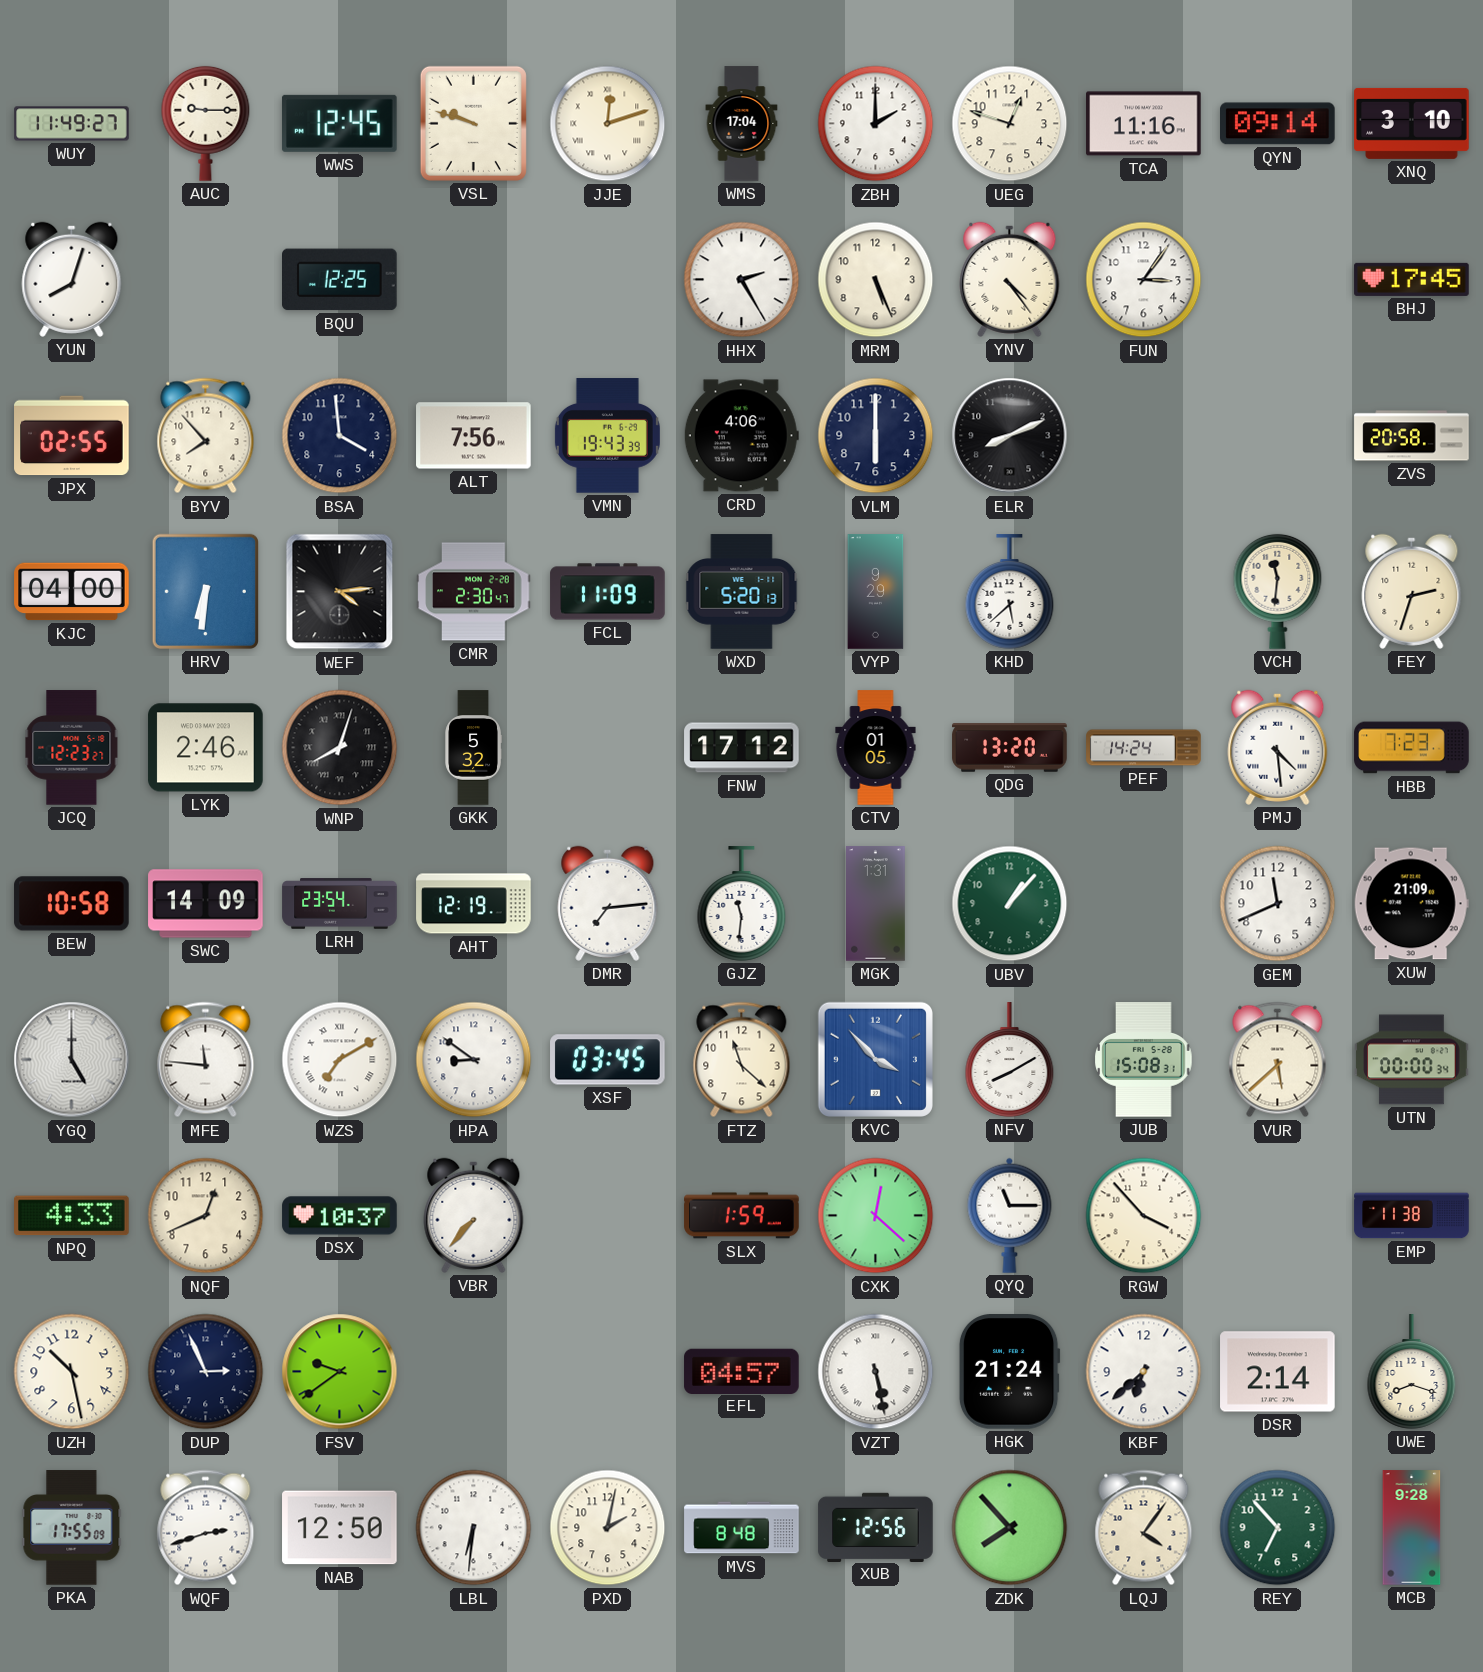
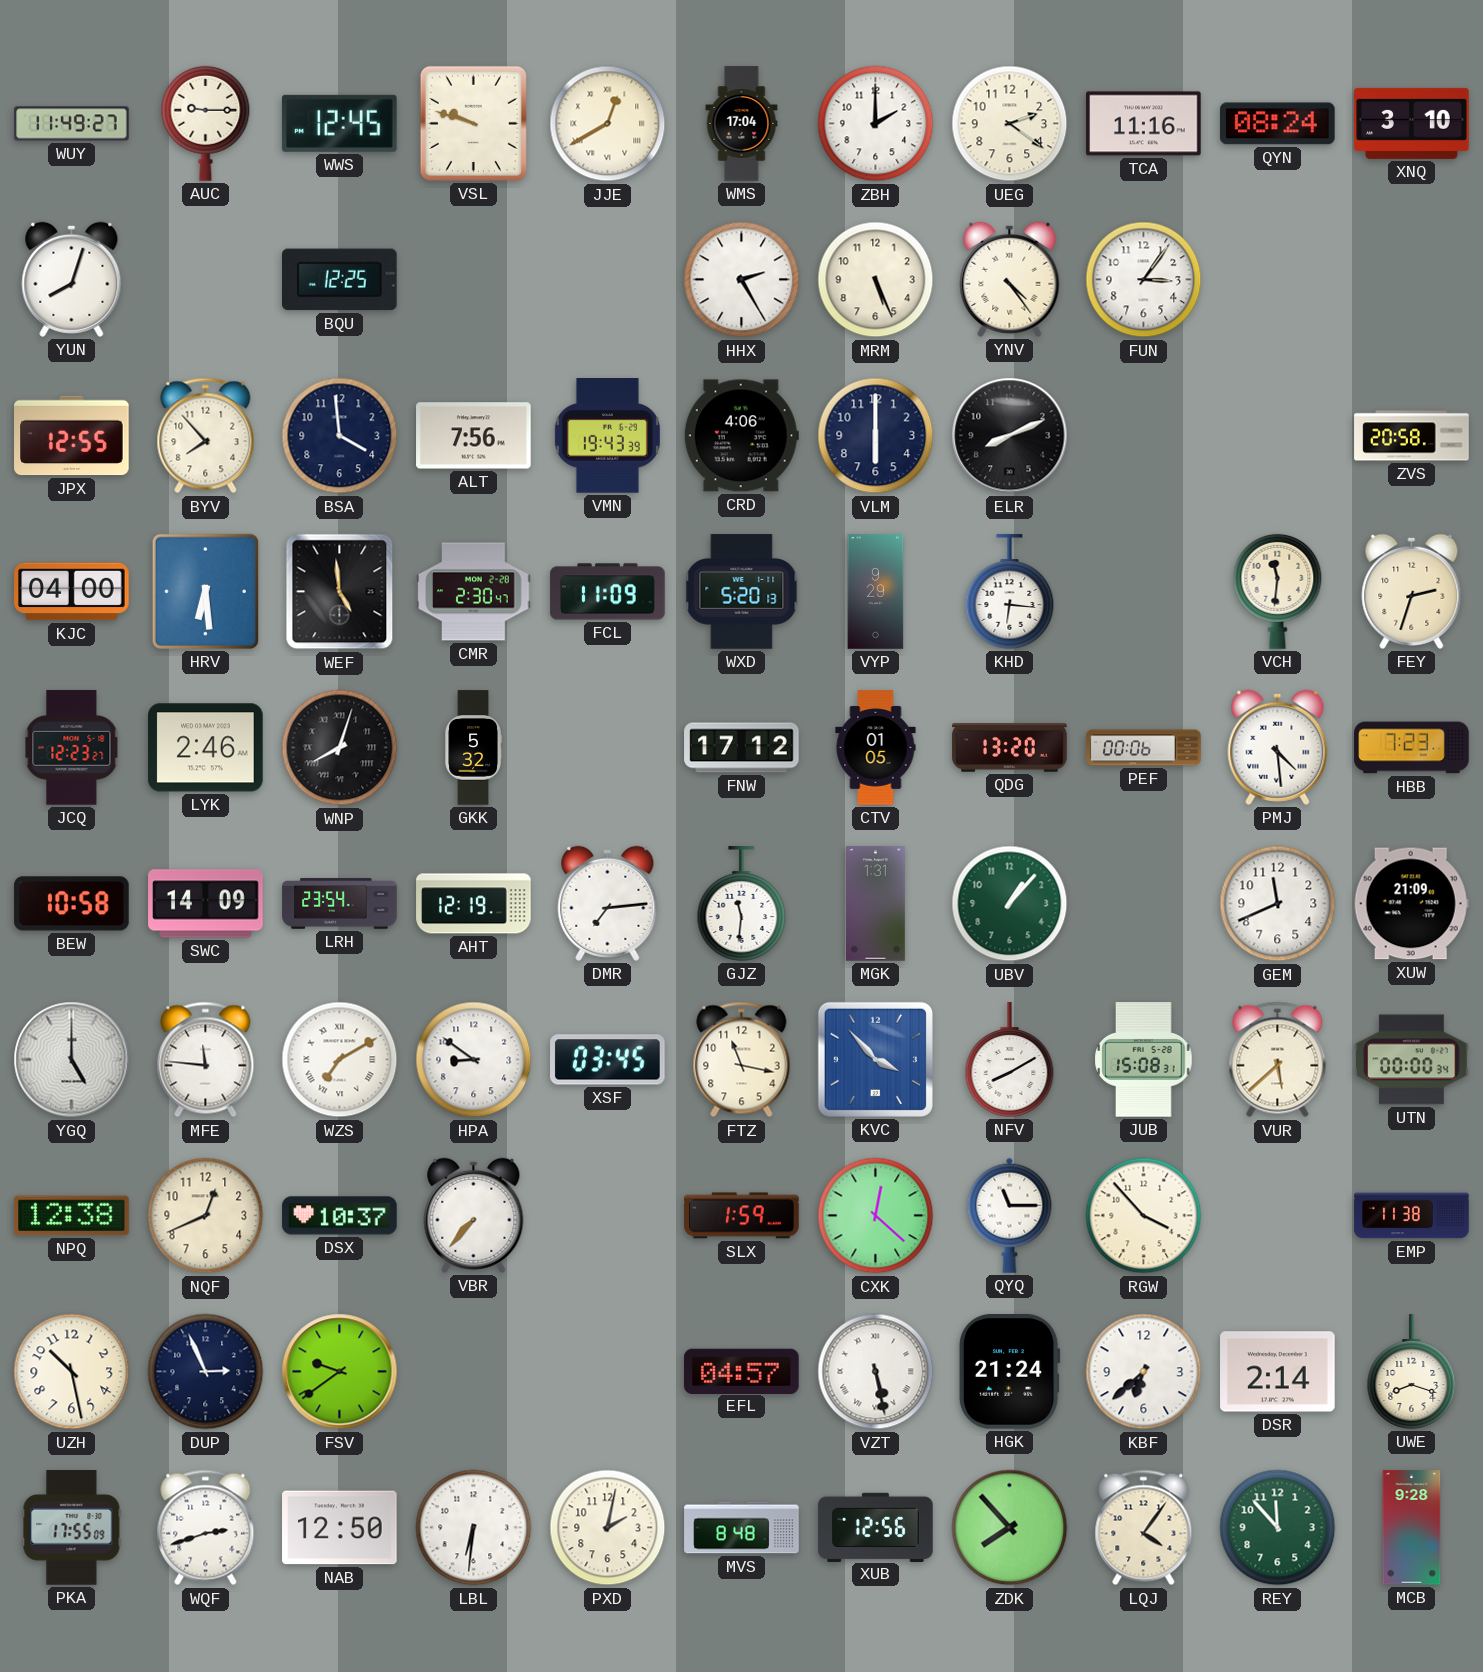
JJE: 12:12 -> 12:40
UEG: 12:48 -> 2:21
QYN: 09:14 -> 08:24
BHJ: 17:45 -> none
JPX: 02:55 -> 12:55
HRV: 6:31 -> 6:29
WEF: 4:14 -> 4:59
KHD: 5:38 -> 6:16
PEF: 14:24 -> 00:06
FTZ: 11:22 -> 11:17
NPQ: 4:33 -> 12:38
REY: 6:53 -> 11:53
